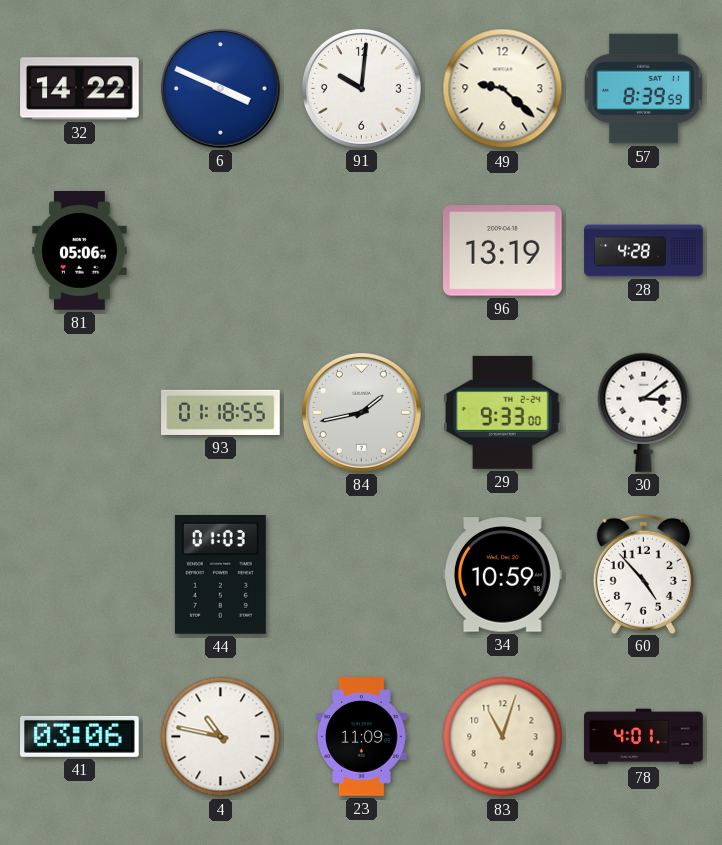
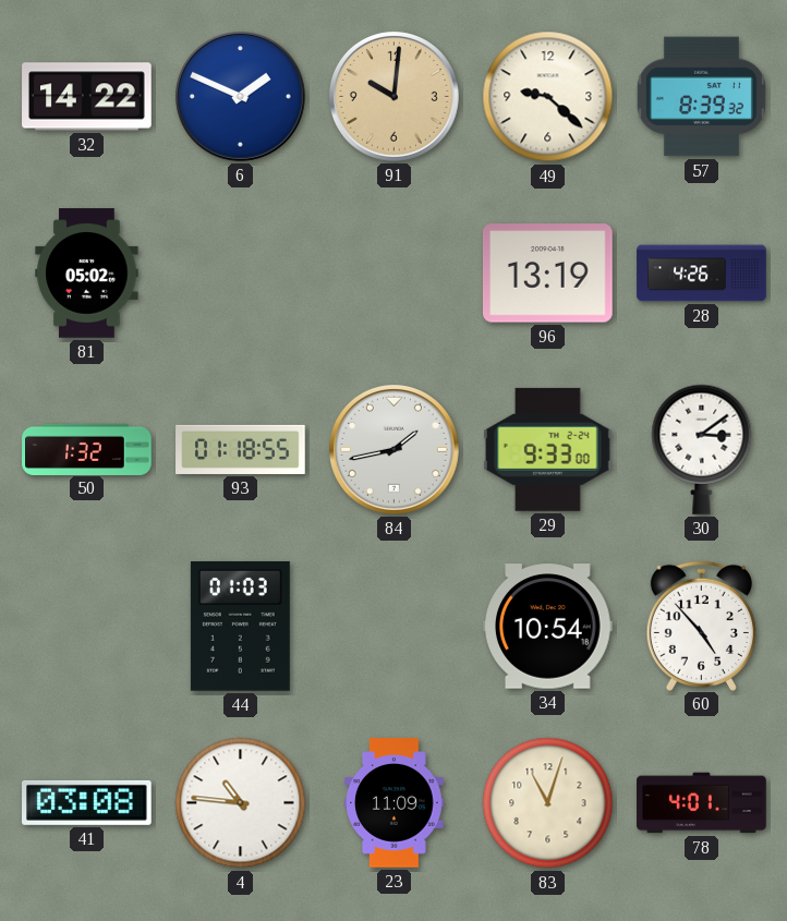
6: 3:49 -> 1:49
91 dial: white -> champagne
57: 8:39:59 -> 8:39:32
81: 05:06 -> 05:02
28: 4:28 -> 4:26
50: none -> 1:32
34: 10:59 -> 10:54
41: 03:06 -> 03:08
4: 10:47 -> 10:46
